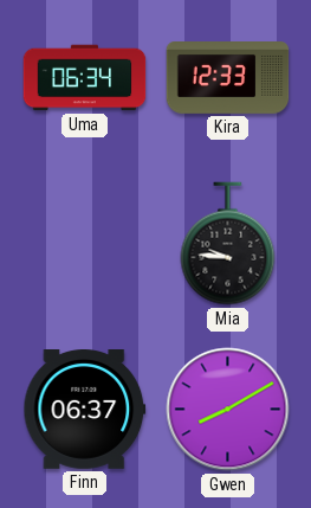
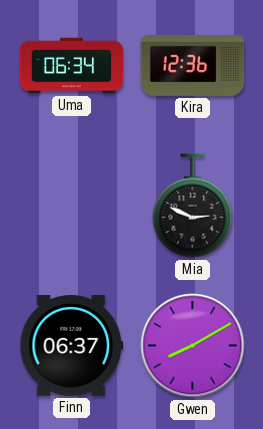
Kira: 12:33 -> 12:36
Mia: 9:46 -> 2:49
